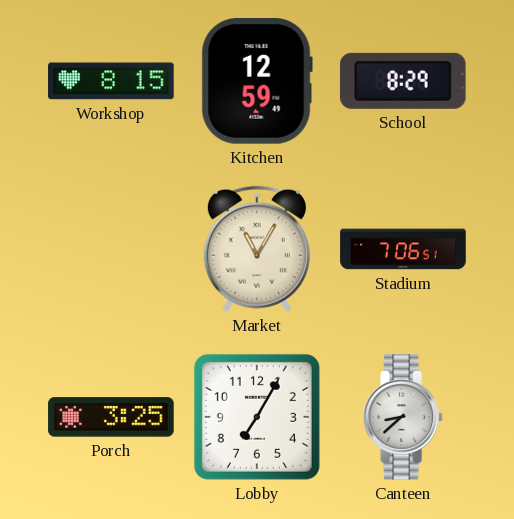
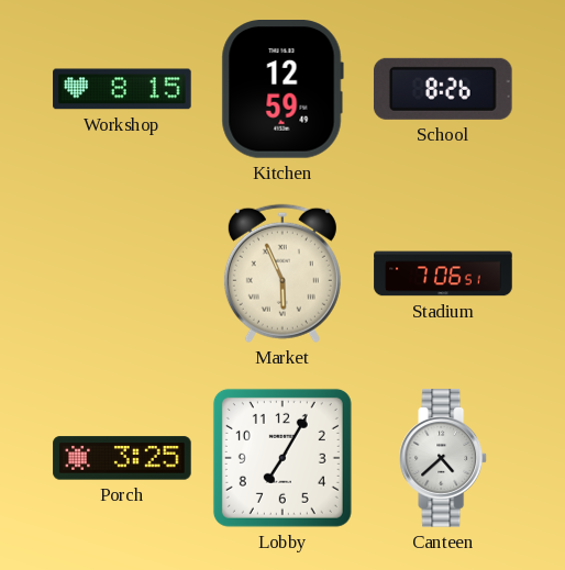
School: 8:29 -> 8:26
Market: 11:05 -> 5:56
Canteen: 8:38 -> 4:38
